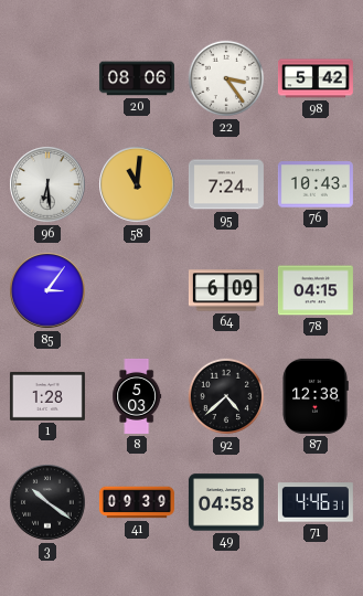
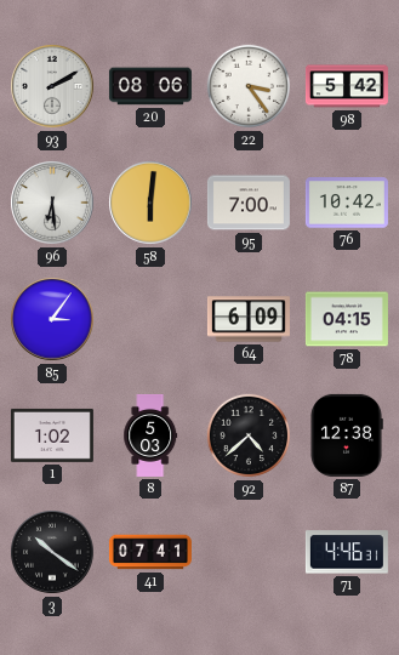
93: none -> 2:10
58: 11:01 -> 6:01
95: 7:24 -> 7:00
76: 10:43 -> 10:42
1: 1:28 -> 1:02
41: 09:39 -> 07:41
49: 04:58 -> none
